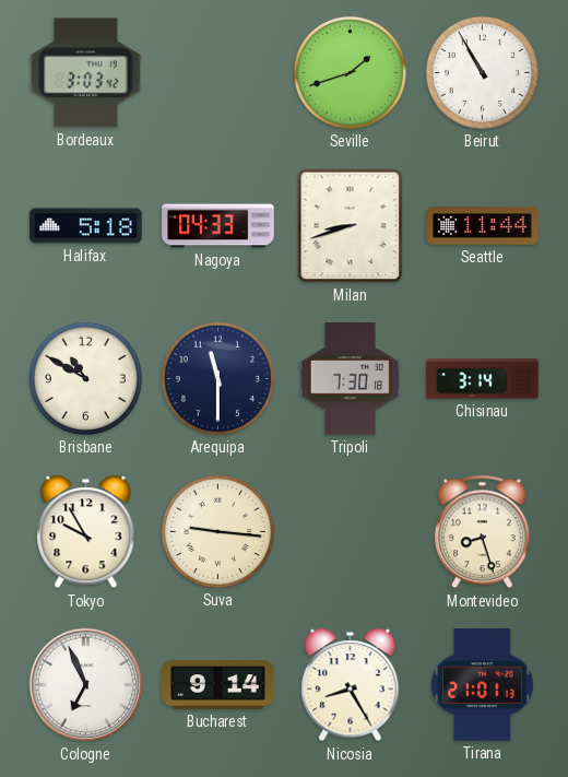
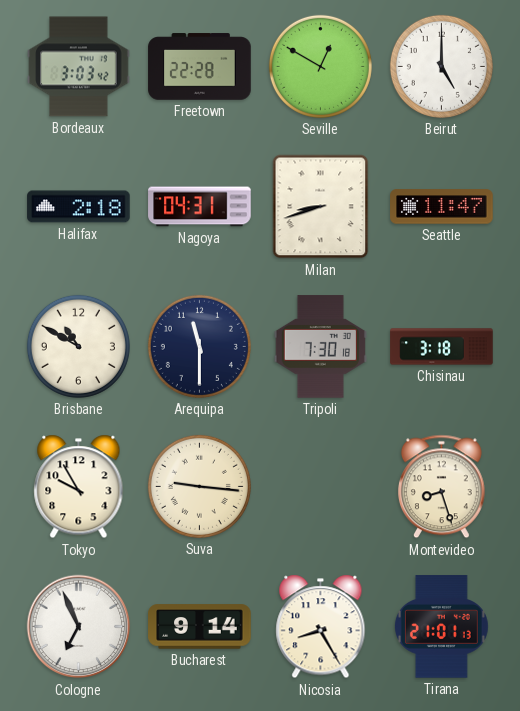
Freetown: none -> 22:28
Seville: 1:42 -> 12:50
Beirut: 10:55 -> 5:00
Halifax: 5:18 -> 2:18
Nagoya: 04:33 -> 04:31
Seattle: 11:44 -> 11:47
Chisinau: 3:14 -> 3:18
